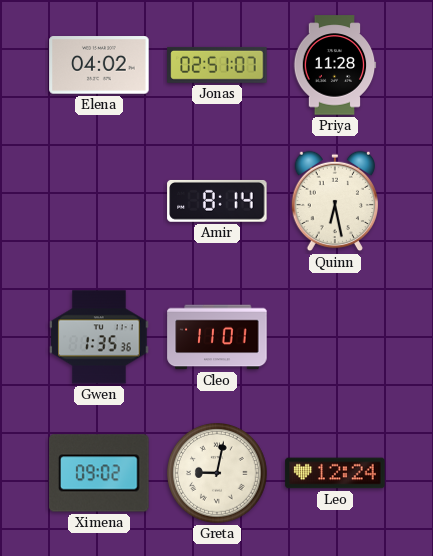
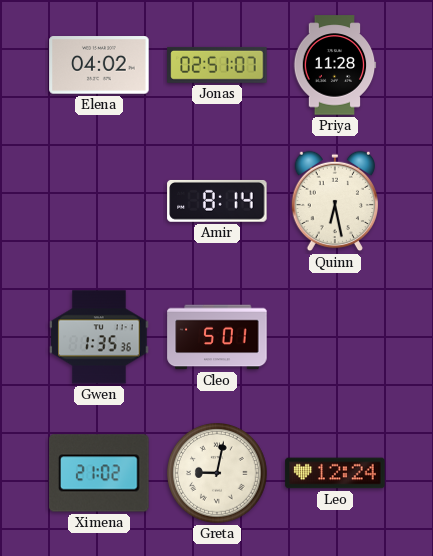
Cleo: 11:01 -> 5:01
Ximena: 09:02 -> 21:02
